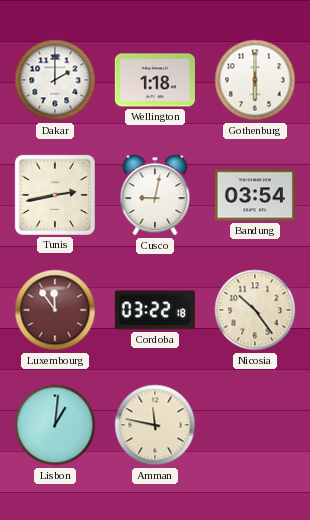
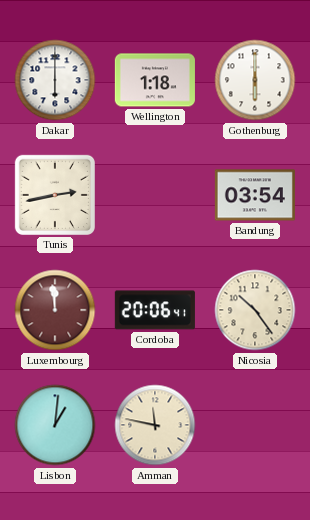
Dakar: 2:00 -> 6:00
Cusco: 9:02 -> none
Luxembourg: 11:54 -> 11:59
Cordoba: 03:22 -> 20:06
